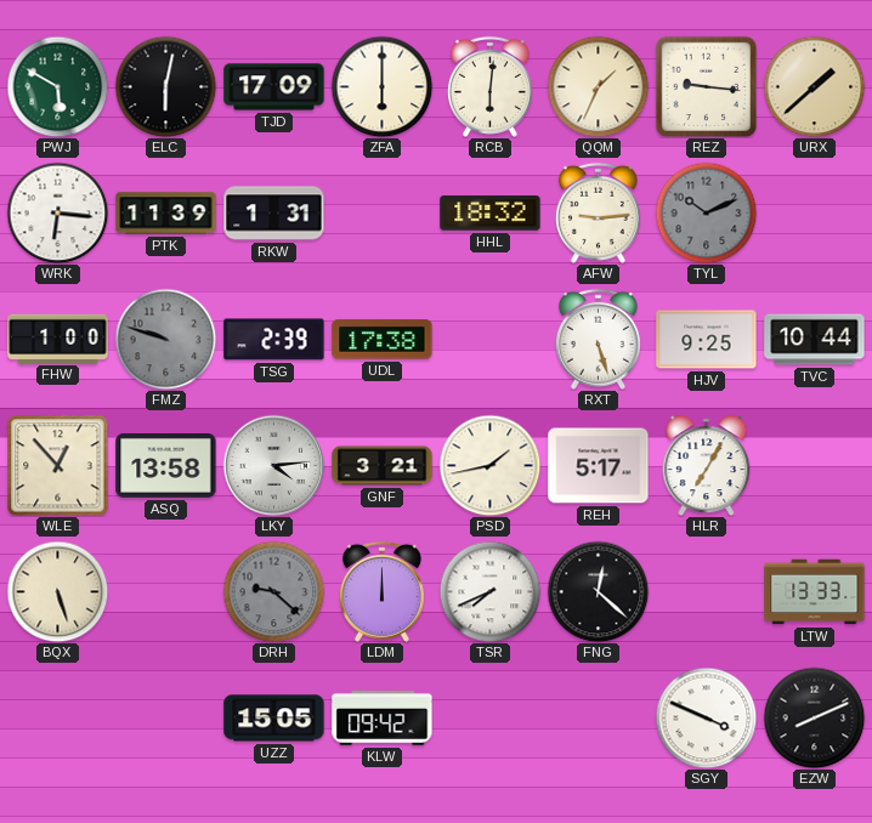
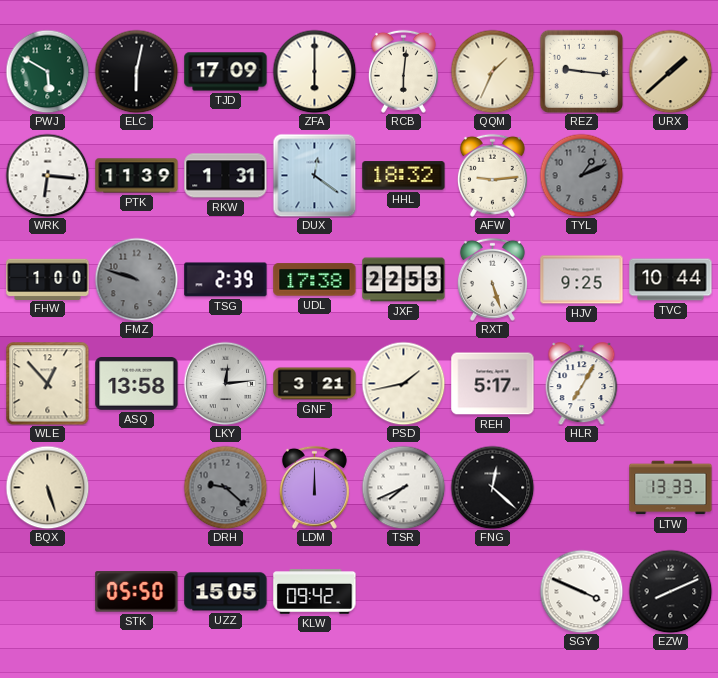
DUX: none -> 12:21
TYL: 10:11 -> 1:11
JXF: none -> 22:53
LKY: 4:14 -> 12:14
STK: none -> 05:50
